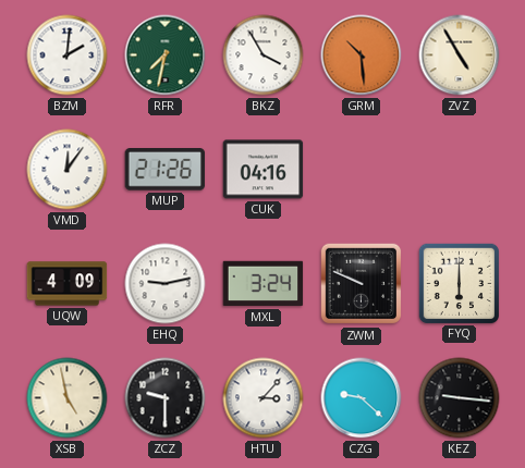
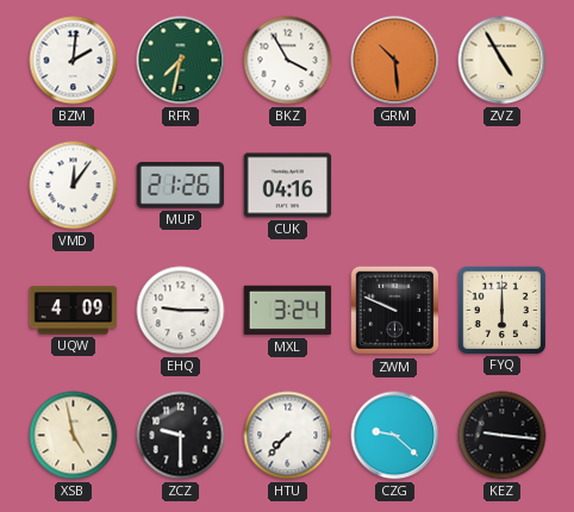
EHQ: 9:13 -> 9:15
HTU: 3:07 -> 7:37
